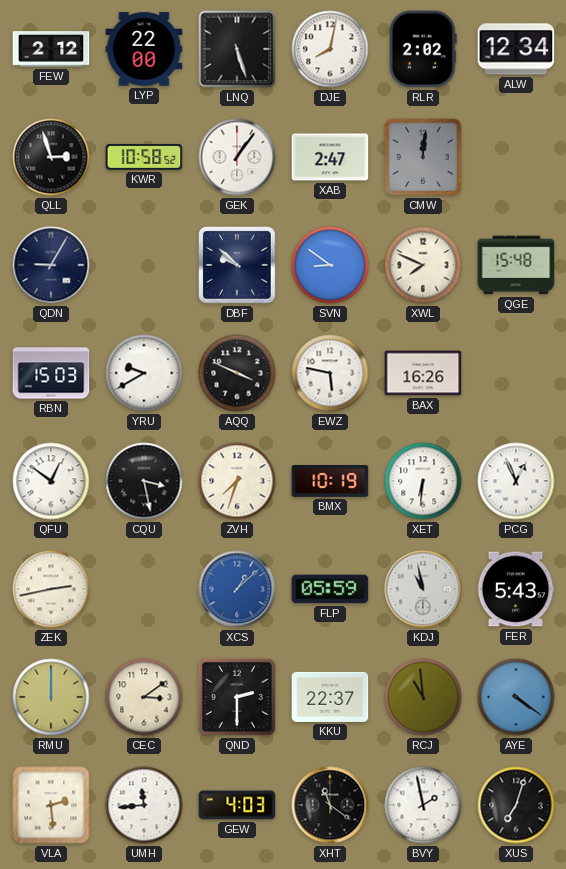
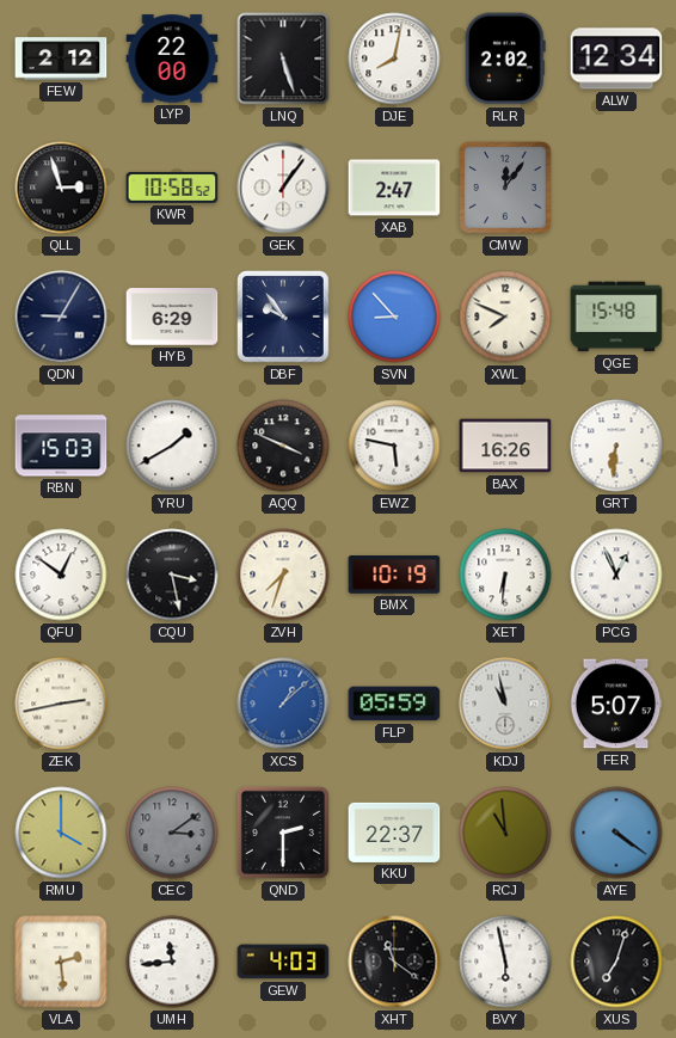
CMW: 12:01 -> 12:06
HYB: none -> 6:29
DBF: 9:52 -> 9:54
SVN: 8:51 -> 8:53
YRU: 9:40 -> 1:40
GRT: none -> 6:31
FER: 5:43 -> 5:07
RMU: 12:00 -> 4:00
CEC dial: cream -> grey
BVY: 1:58 -> 5:58
